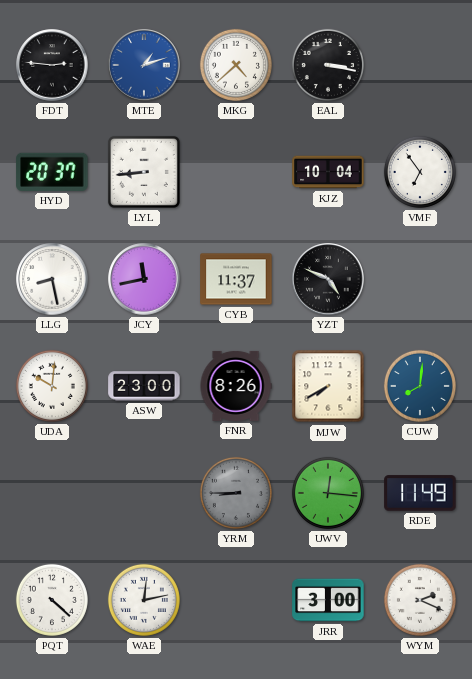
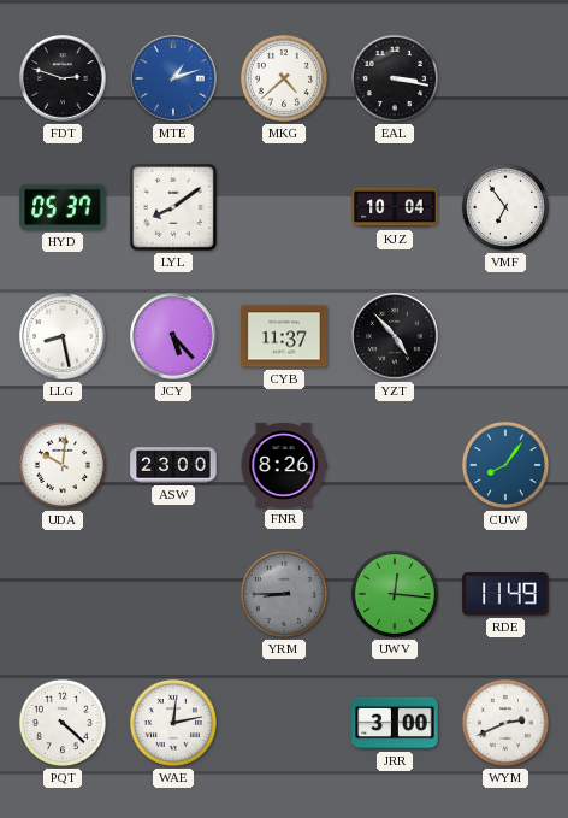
FDT: 2:46 -> 2:48
HYD: 20:37 -> 05:37
LYL: 8:44 -> 8:09
JCY: 11:43 -> 5:23
YZT: 4:49 -> 4:53
MJW: 7:40 -> none
CUW: 8:01 -> 8:06
WYM: 2:19 -> 2:41
